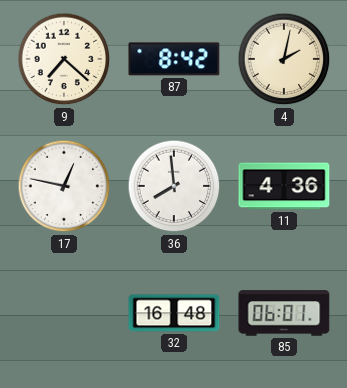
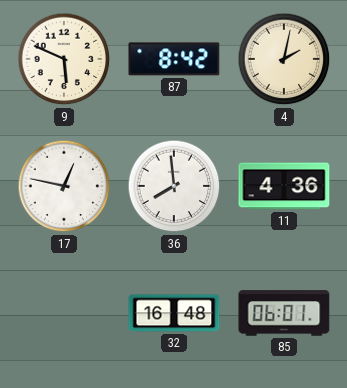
9: 7:22 -> 5:49
